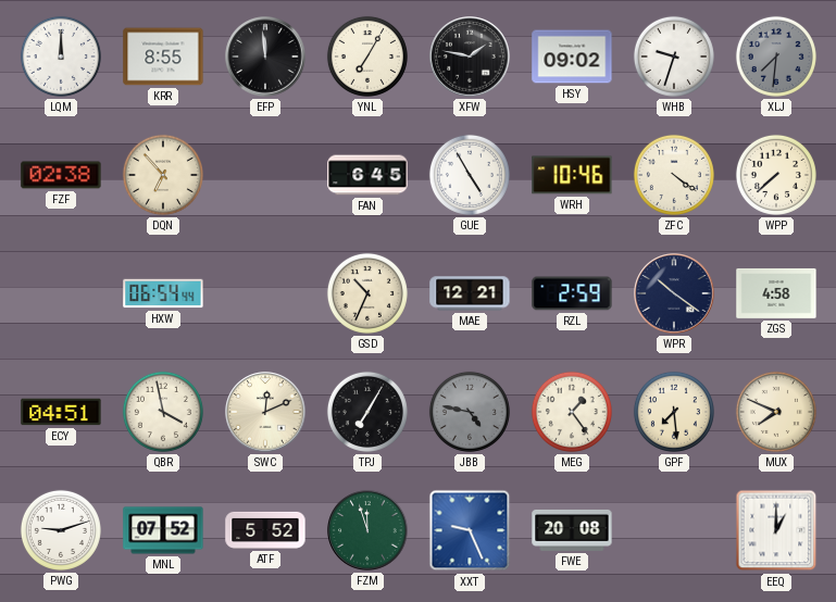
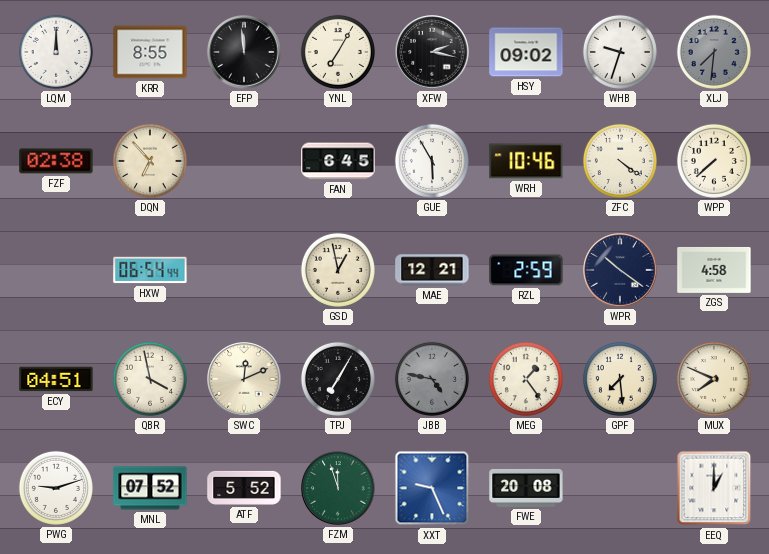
XFW: 1:47 -> 2:17
GUE: 4:55 -> 5:55
GSD: 10:34 -> 12:58
